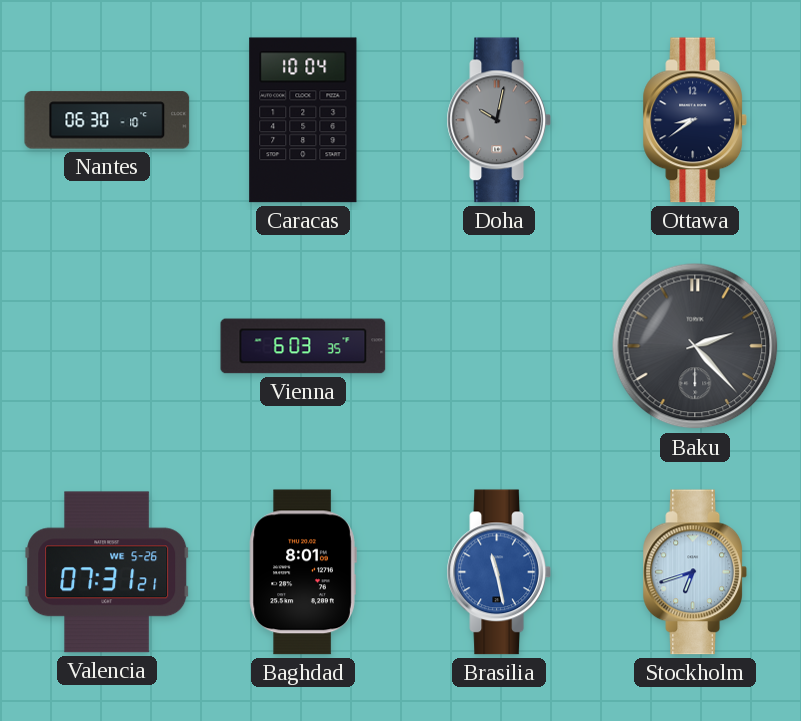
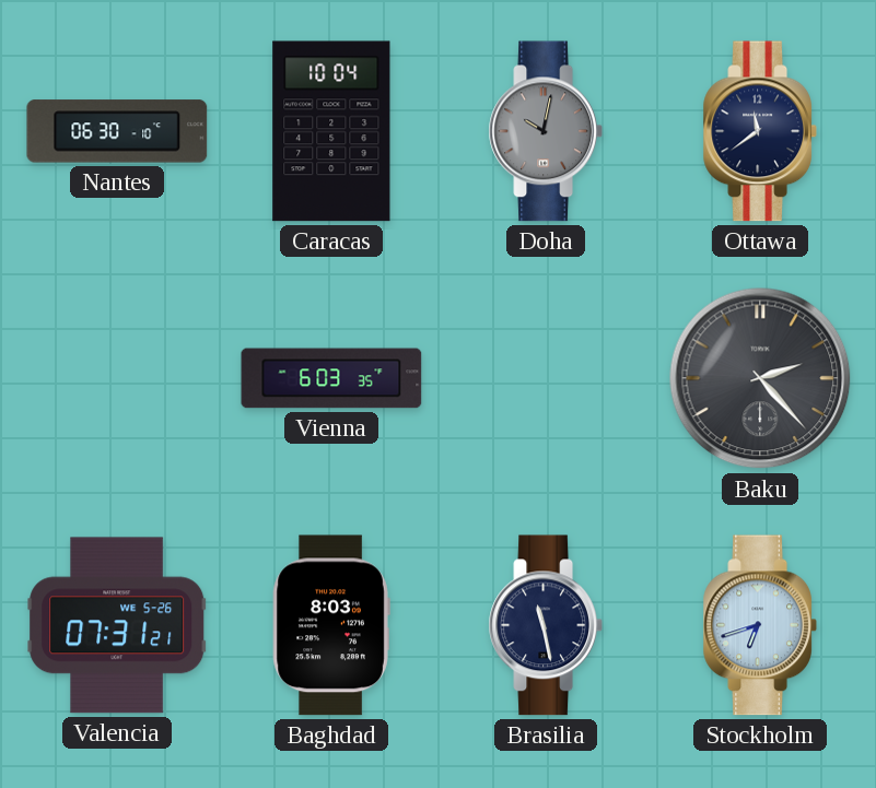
Ottawa: 8:39 -> 11:39
Baghdad: 8:01 -> 8:03
Brasilia dial: blue -> navy
